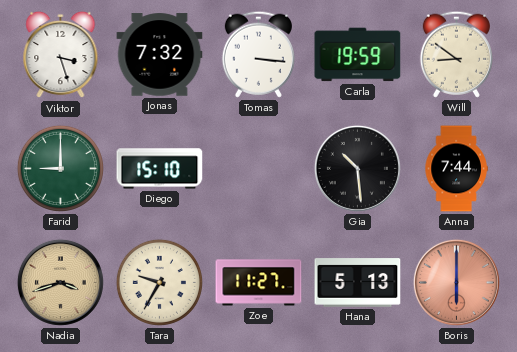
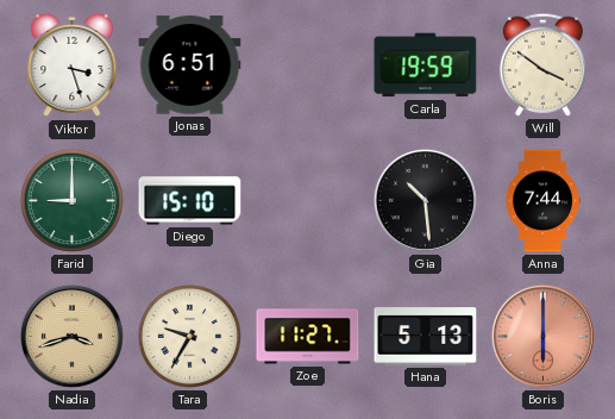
Jonas: 7:32 -> 6:51
Tomas: 3:16 -> none
Will: 8:51 -> 3:51
